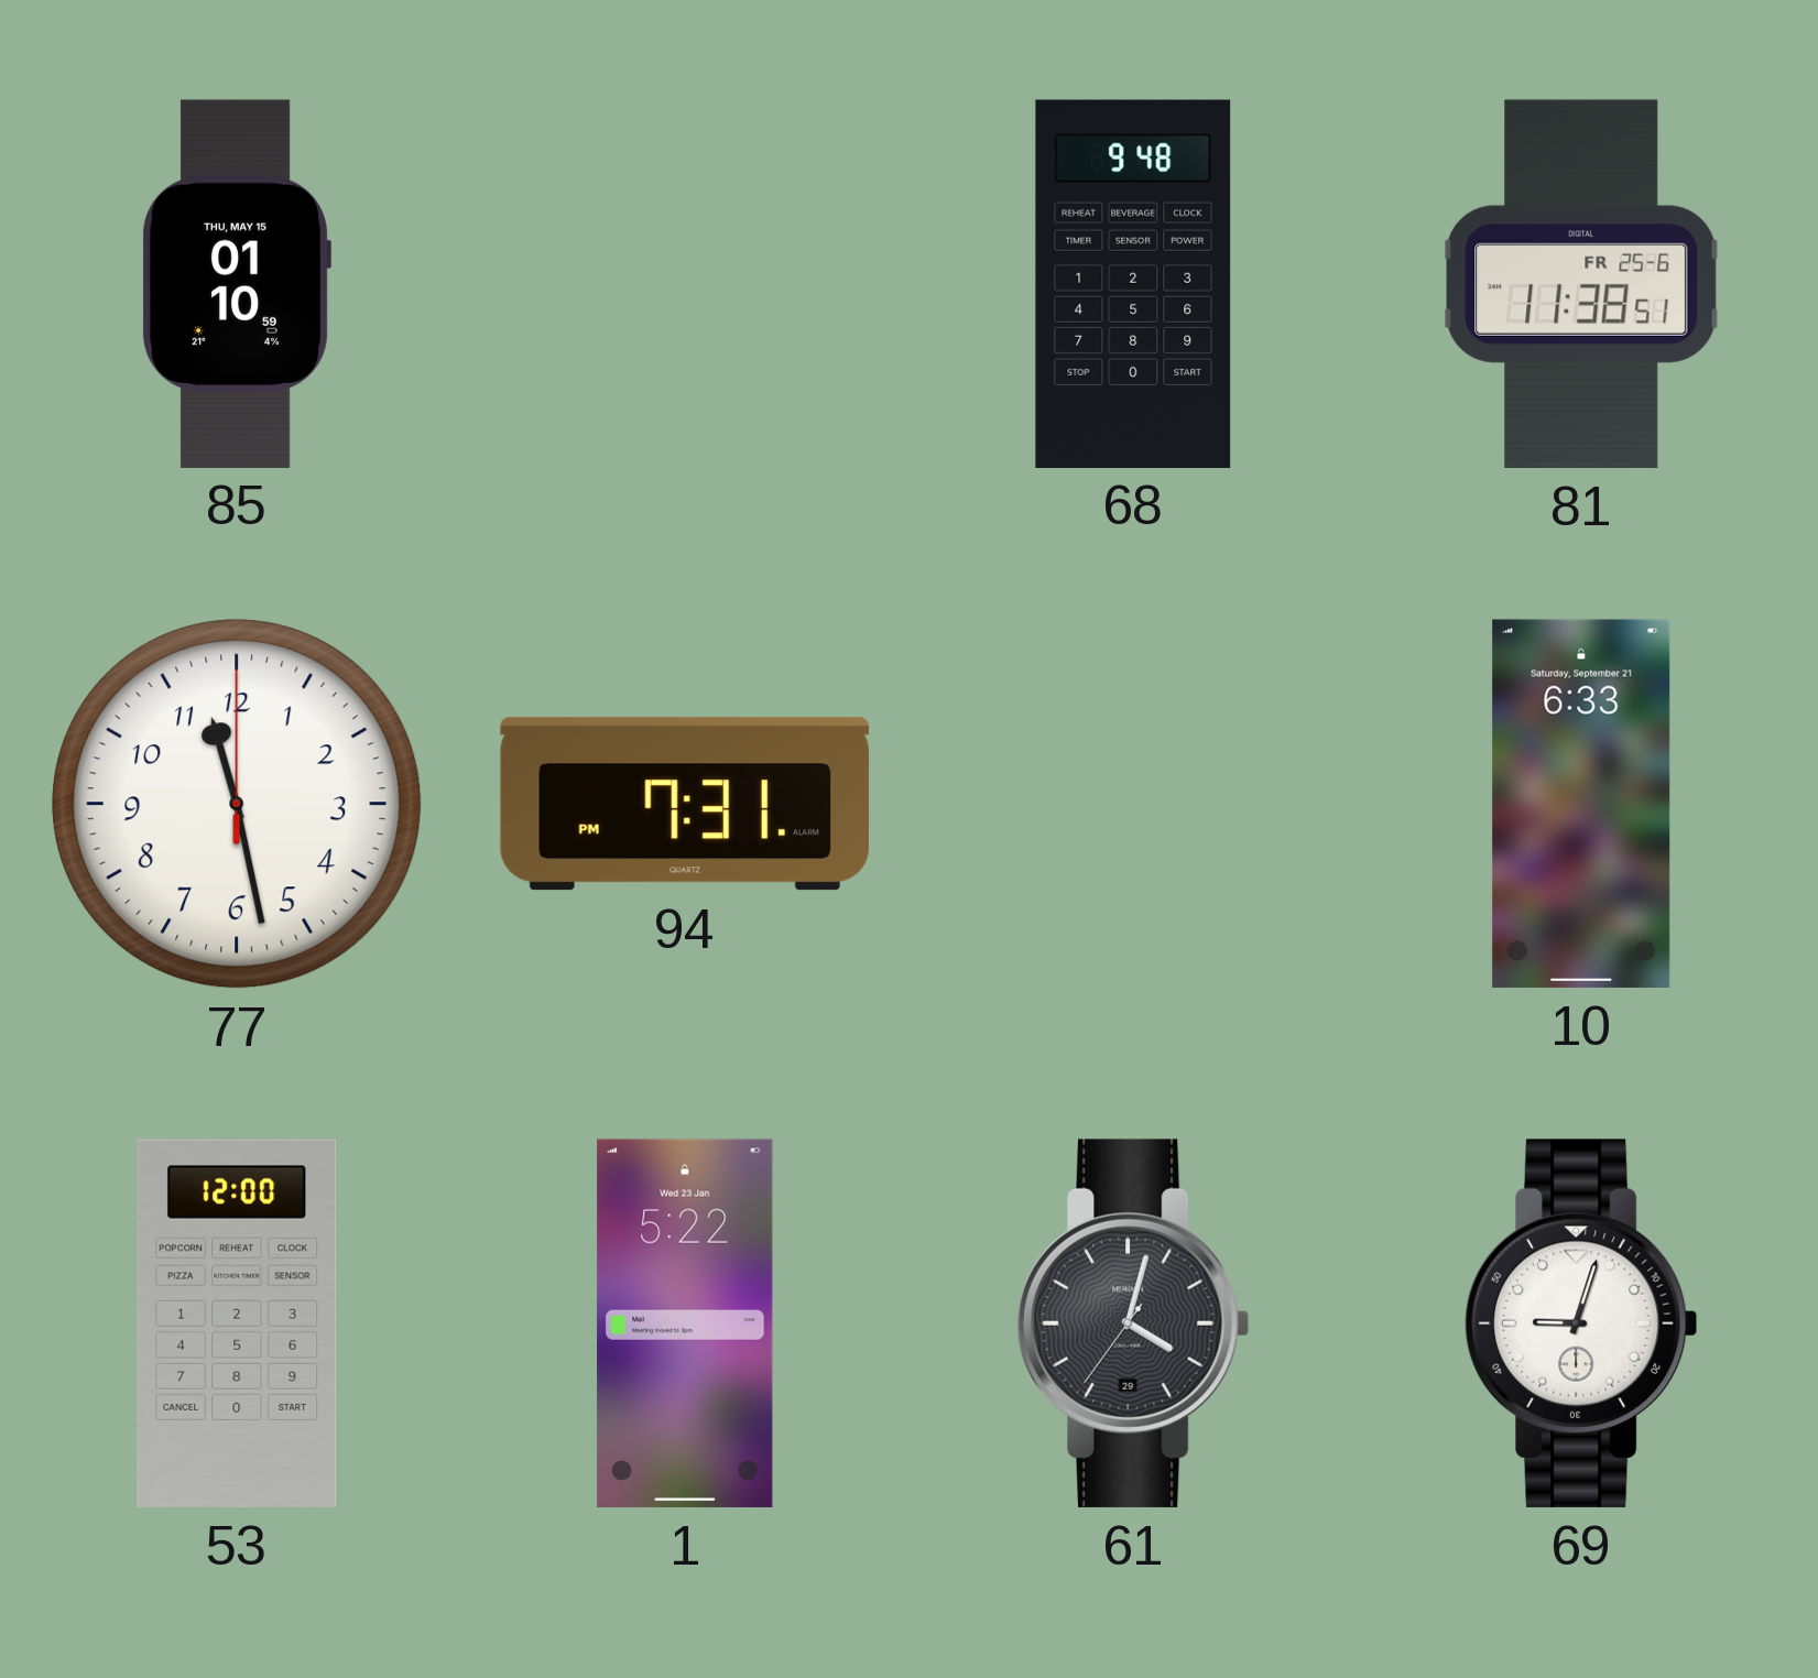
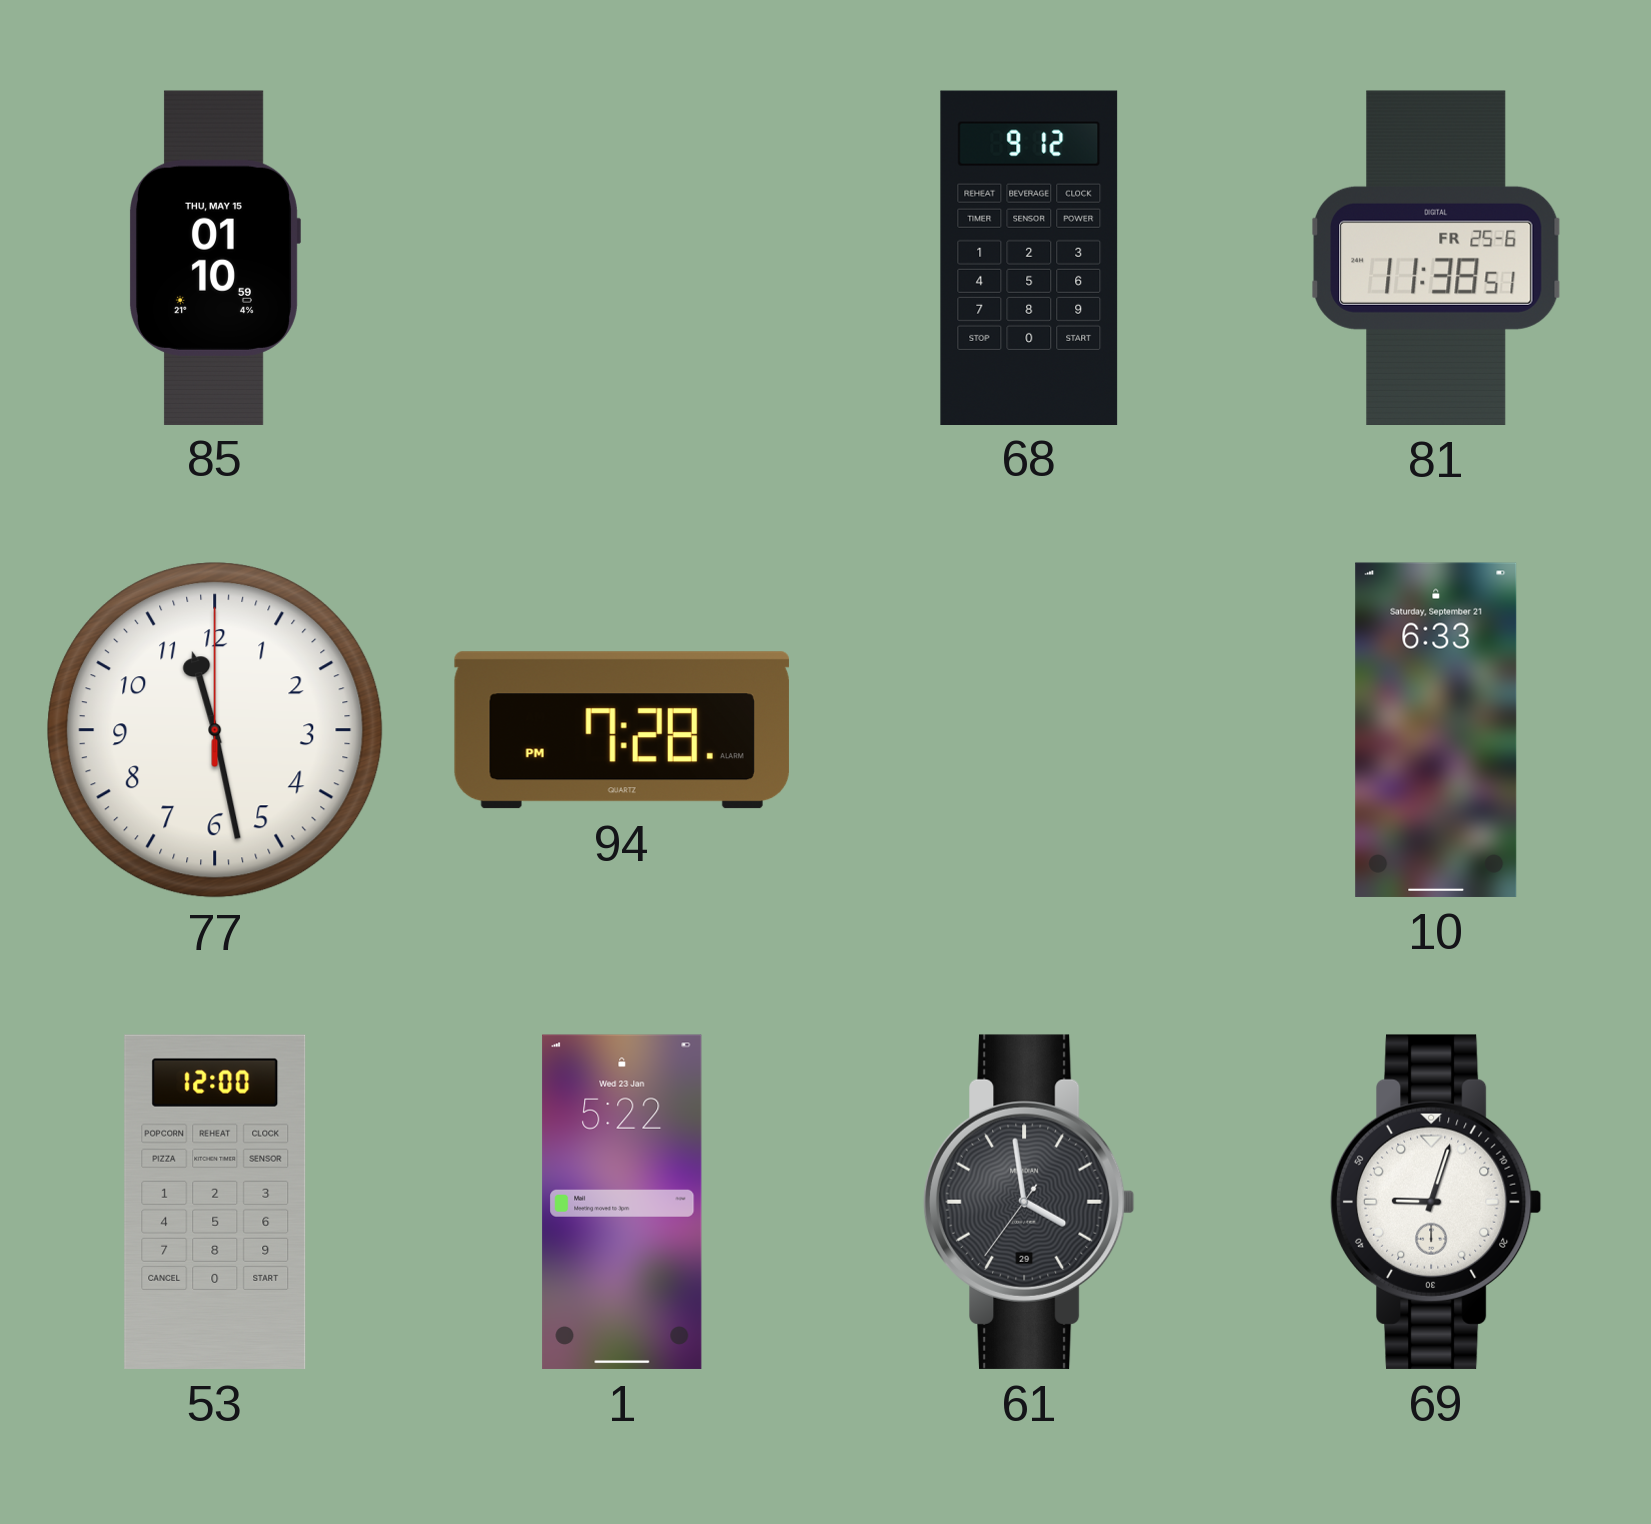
68: 9:48 -> 9:12
94: 7:31 -> 7:28
61: 4:02 -> 3:58
